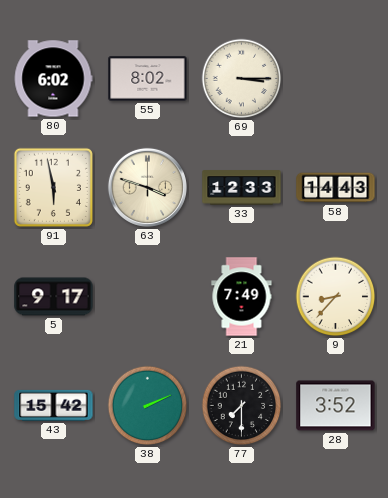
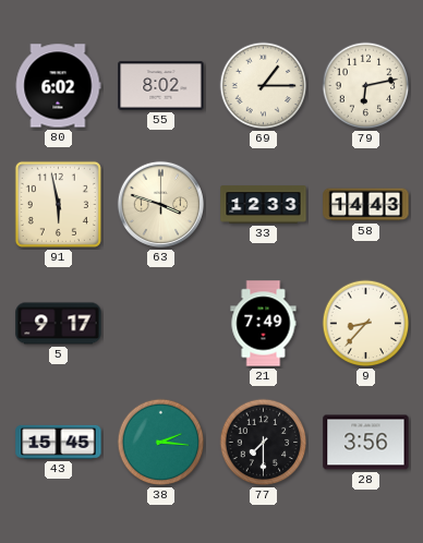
69: 3:15 -> 1:15
79: none -> 6:13
43: 15:42 -> 15:45
38: 2:11 -> 2:16
28: 3:52 -> 3:56
